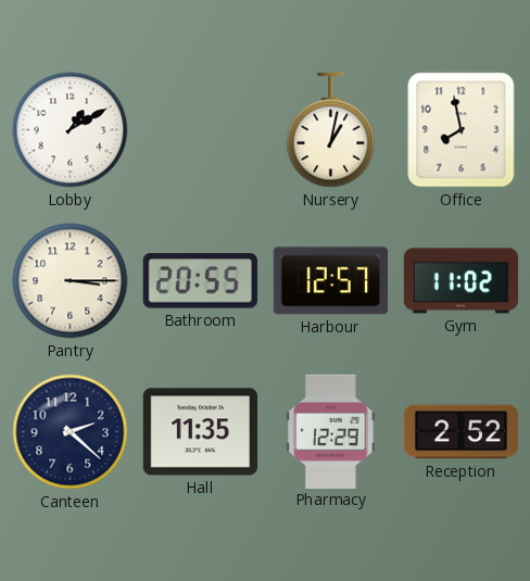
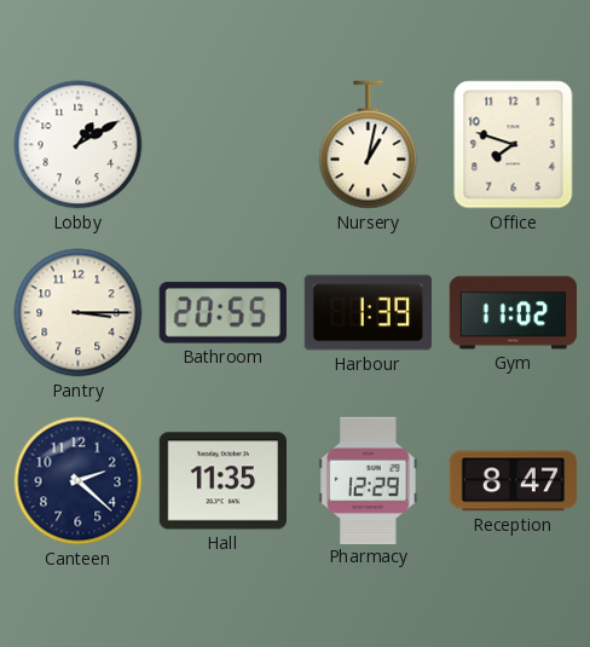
Office: 7:58 -> 7:48
Harbour: 12:57 -> 1:39
Reception: 2:52 -> 8:47
